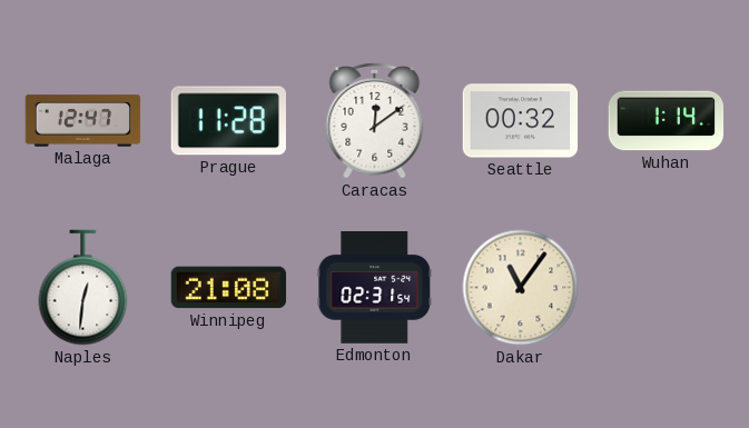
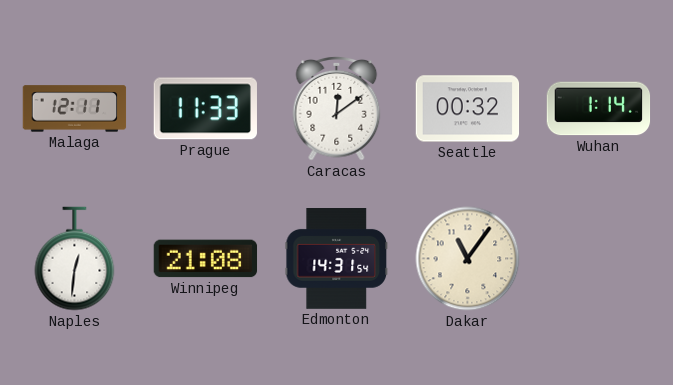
Malaga: 12:47 -> 12:11
Prague: 11:28 -> 11:33
Edmonton: 02:31 -> 14:31
